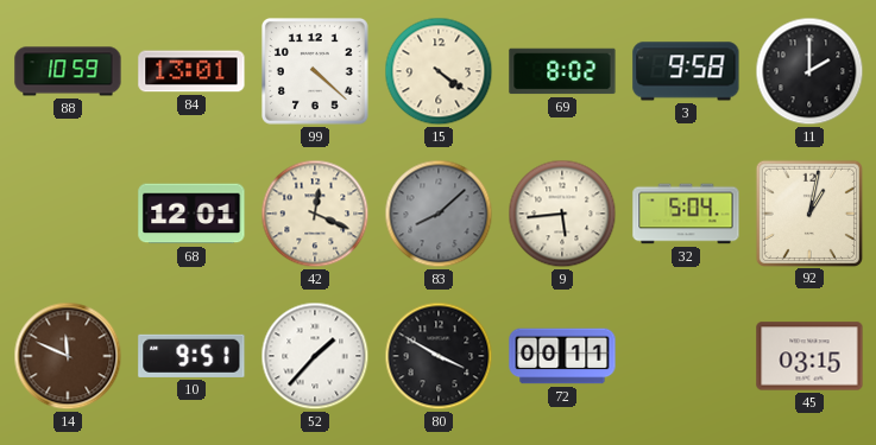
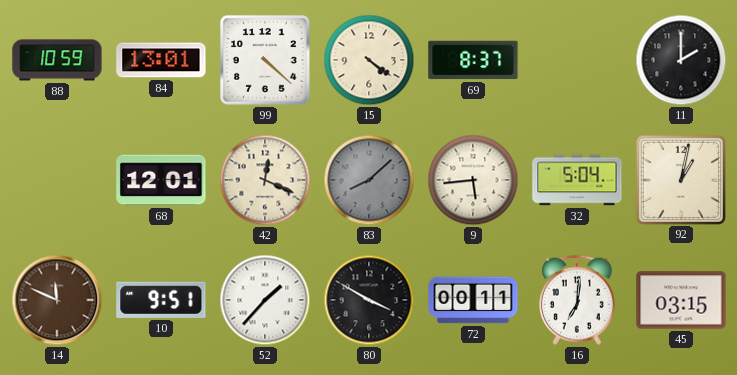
69: 8:02 -> 8:37
3: 9:58 -> none
16: none -> 7:01
